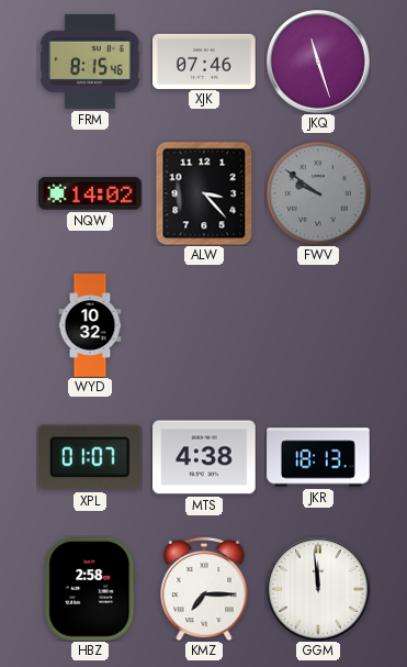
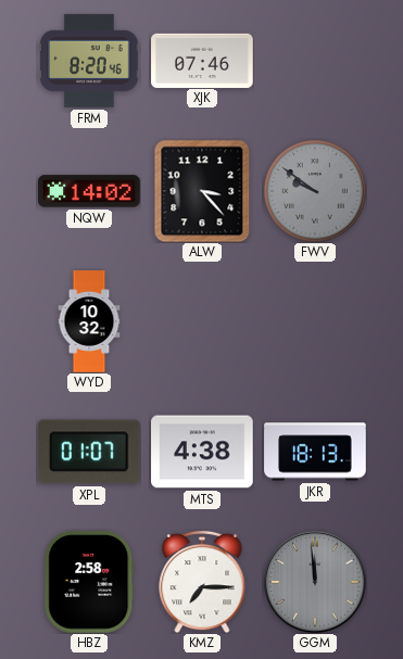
FRM: 8:15 -> 8:20
JKQ: 11:27 -> none
GGM dial: white -> grey
